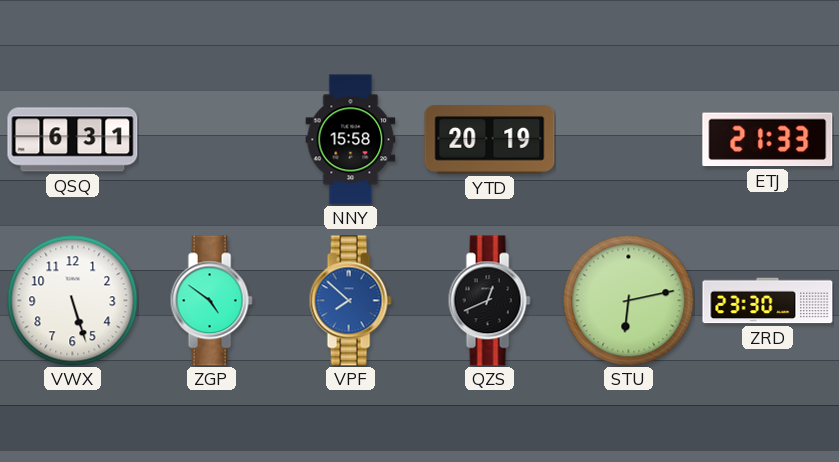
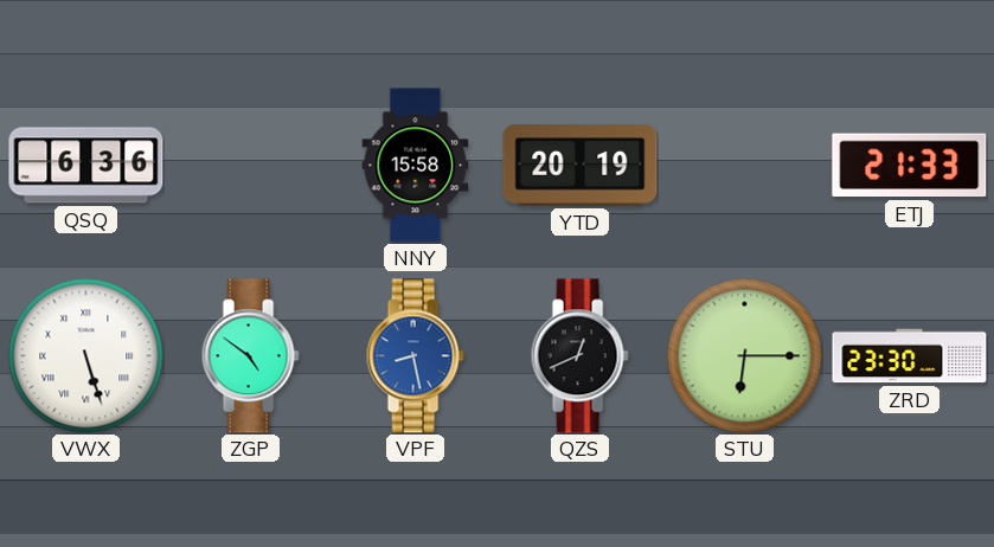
QSQ: 6:31 -> 6:36
VWX numerals: Arabic -> Roman
VPF: 7:52 -> 8:28
STU: 6:13 -> 6:15
